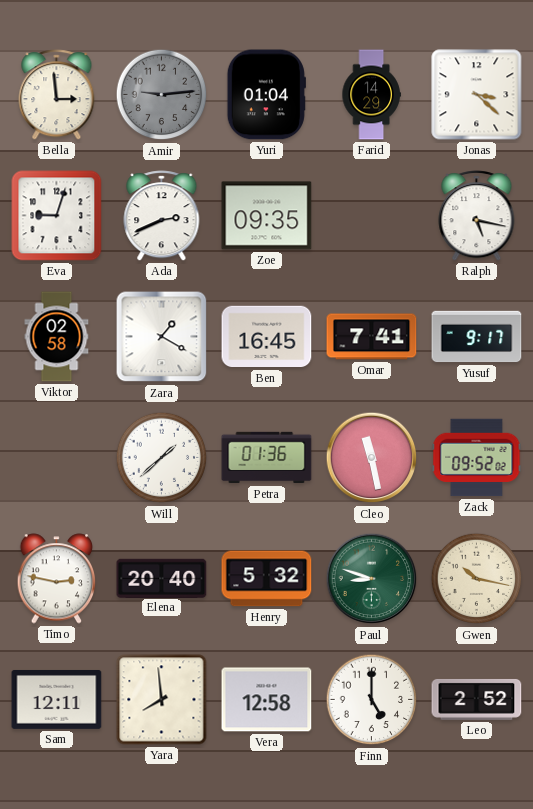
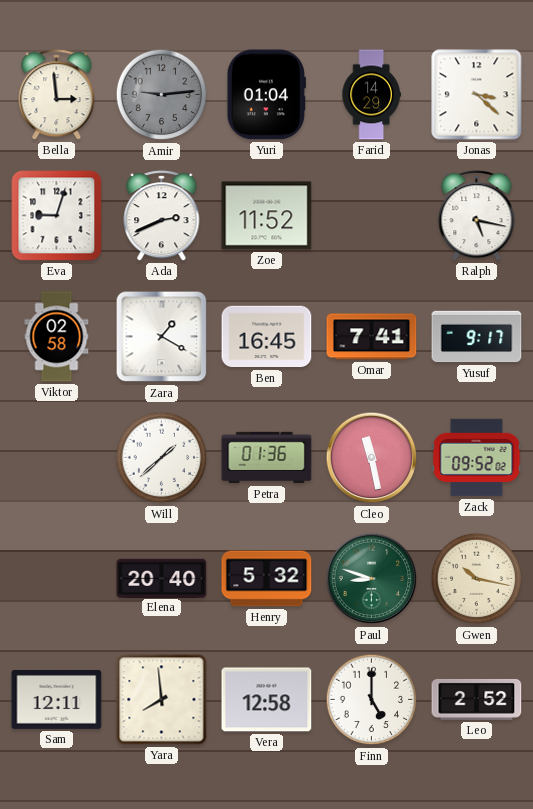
Zoe: 09:35 -> 11:52
Timo: 2:47 -> none
